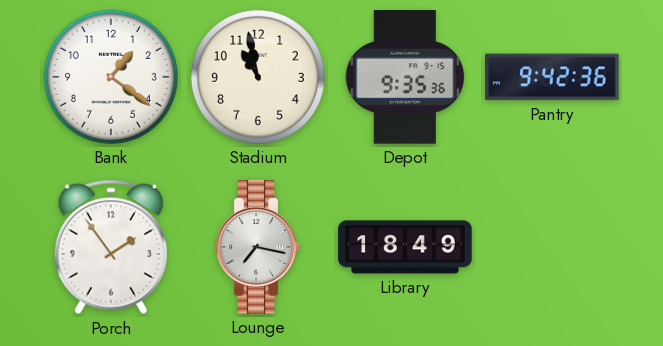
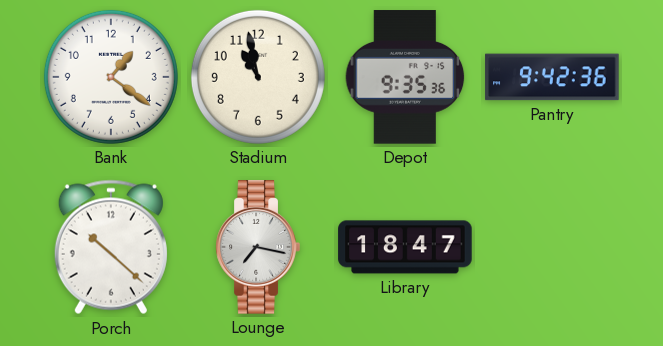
Porch: 1:54 -> 10:22
Library: 18:49 -> 18:47
